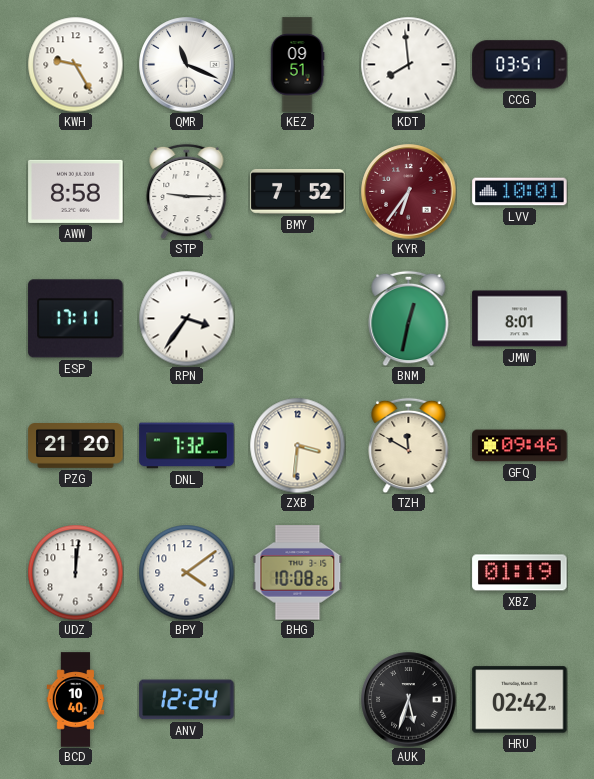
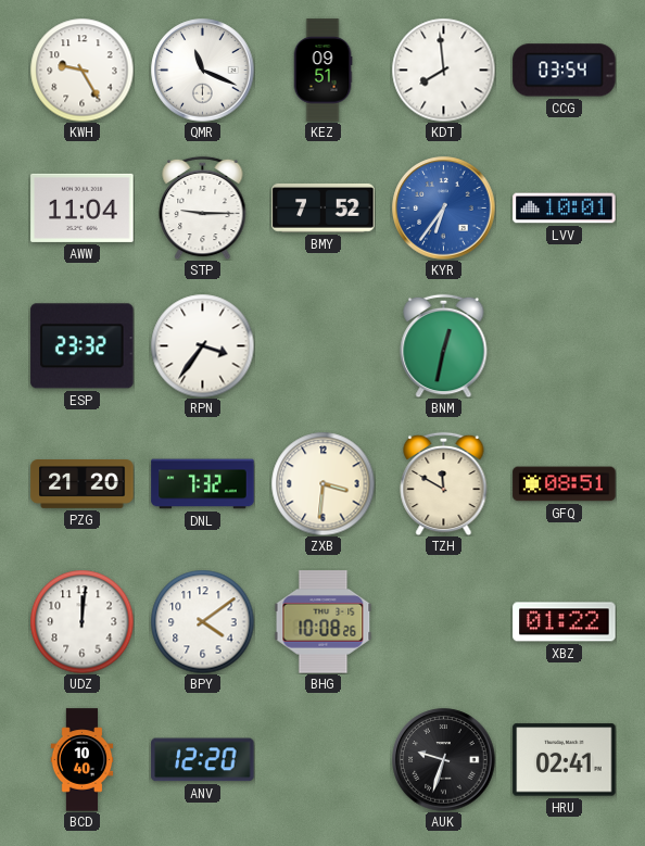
CCG: 03:51 -> 03:54
AWW: 8:58 -> 11:04
KYR dial: burgundy -> blue
ESP: 17:11 -> 23:32
JMW: 8:01 -> none
GFQ: 09:46 -> 08:51
XBZ: 01:19 -> 01:22
ANV: 12:24 -> 12:20
AUK: 5:33 -> 9:33
HRU: 02:42 -> 02:41
